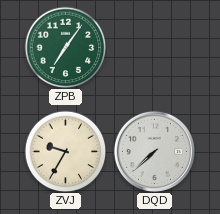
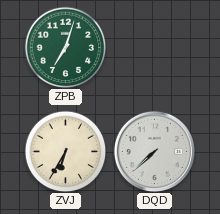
ZPB: 7:06 -> 7:03
ZVJ: 9:35 -> 6:35
